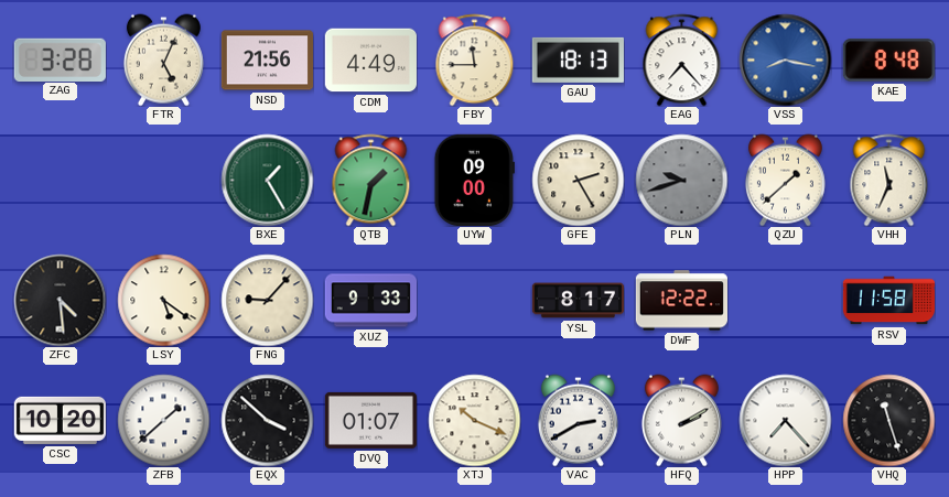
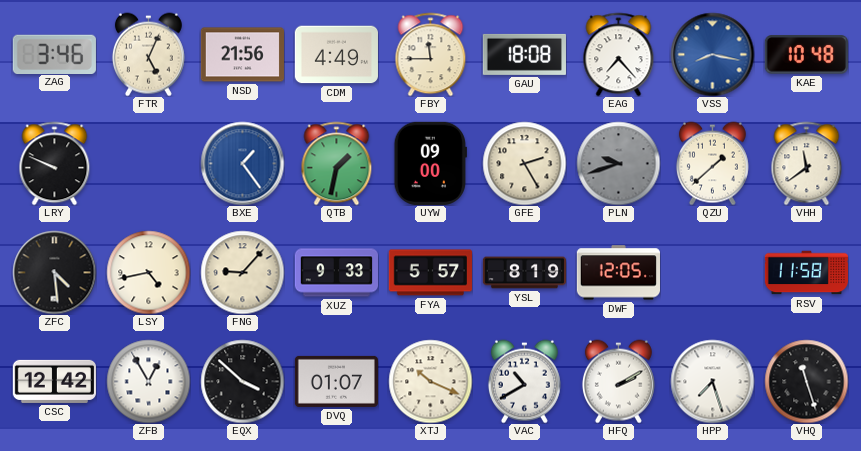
ZAG: 3:28 -> 3:46
GAU: 18:13 -> 18:08
KAE: 8:48 -> 10:48
LRY: none -> 9:49
BXE: 1:25 -> 1:24
BXE dial: green -> blue
VHH: 11:34 -> 11:39
LSY: 5:21 -> 4:43
FYA: none -> 5:57
YSL: 8:17 -> 8:19
DWF: 12:22 -> 12:05
CSC: 10:20 -> 12:42
ZFB: 1:38 -> 12:55
VAC: 2:40 -> 10:40
HPP: 7:23 -> 7:27
